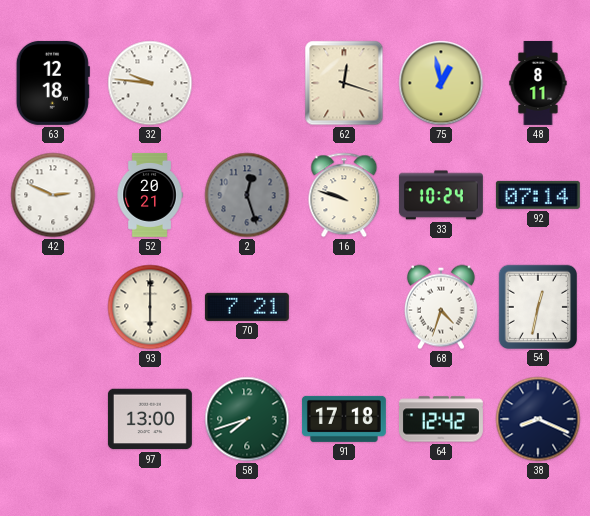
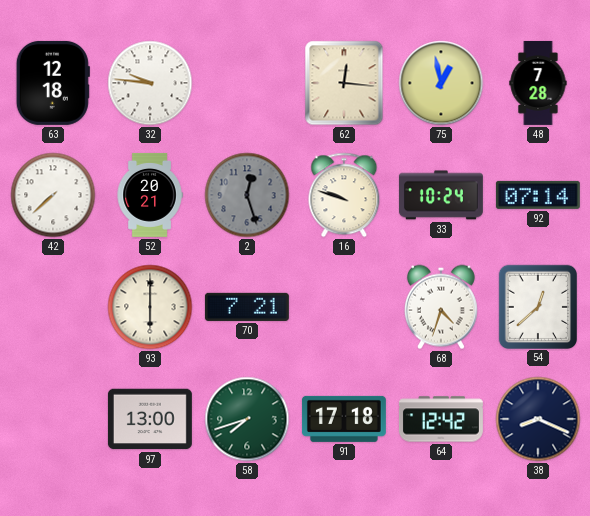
62: 12:18 -> 12:16
48: 8:11 -> 7:28
42: 2:49 -> 7:38
54: 12:32 -> 12:38
